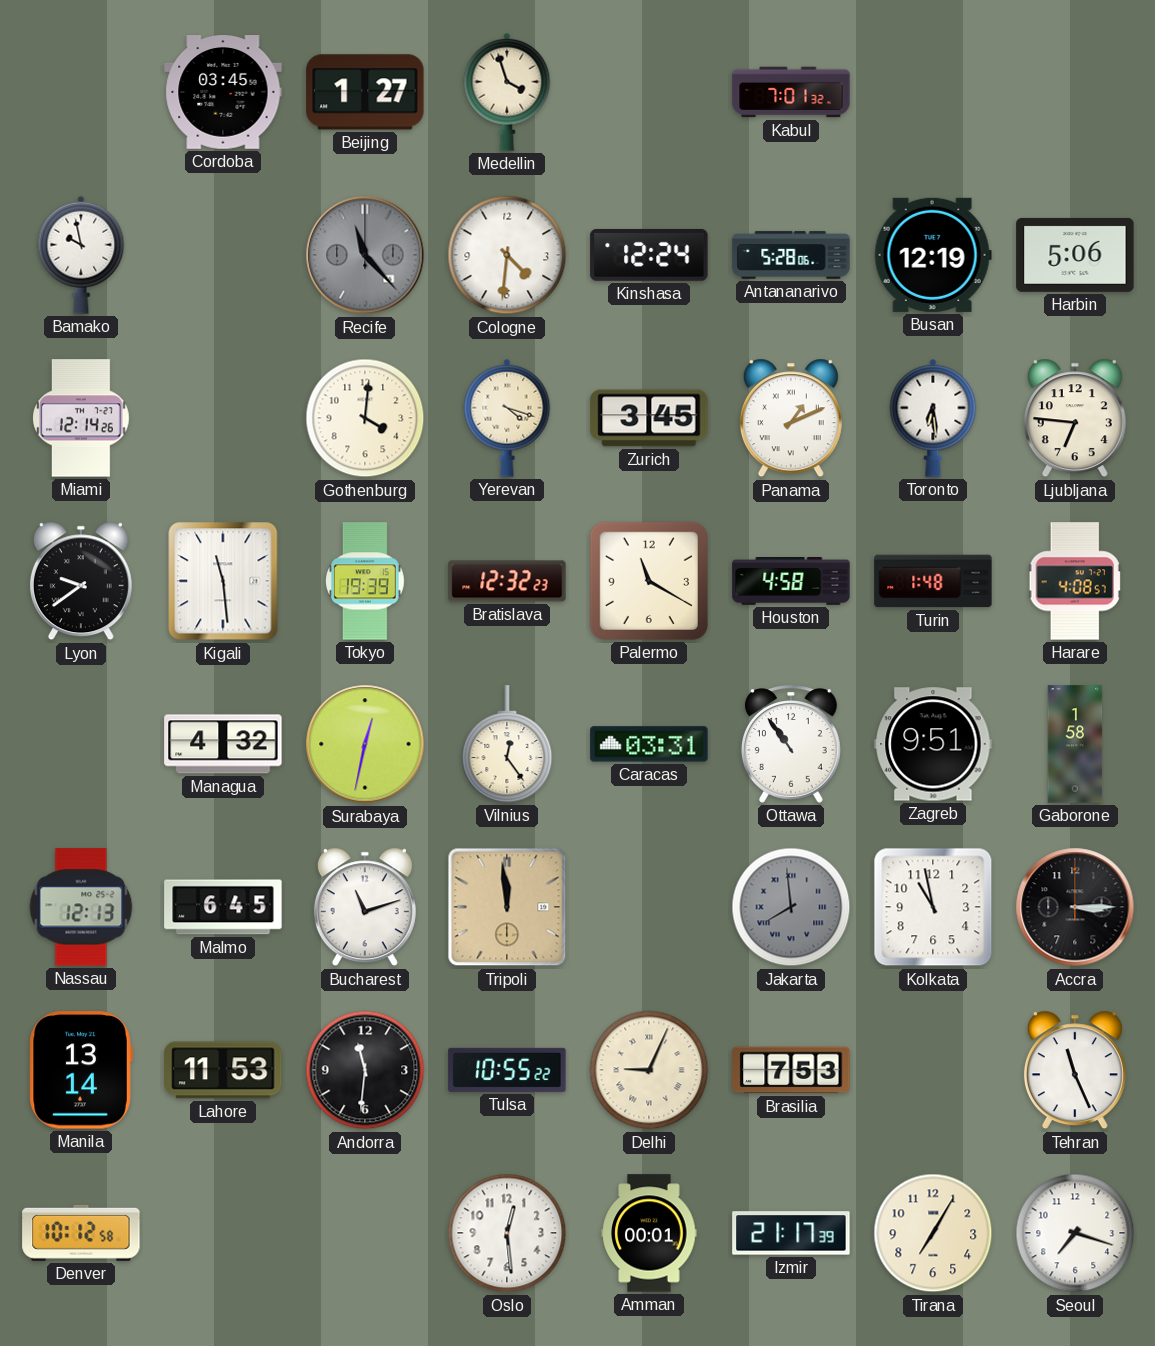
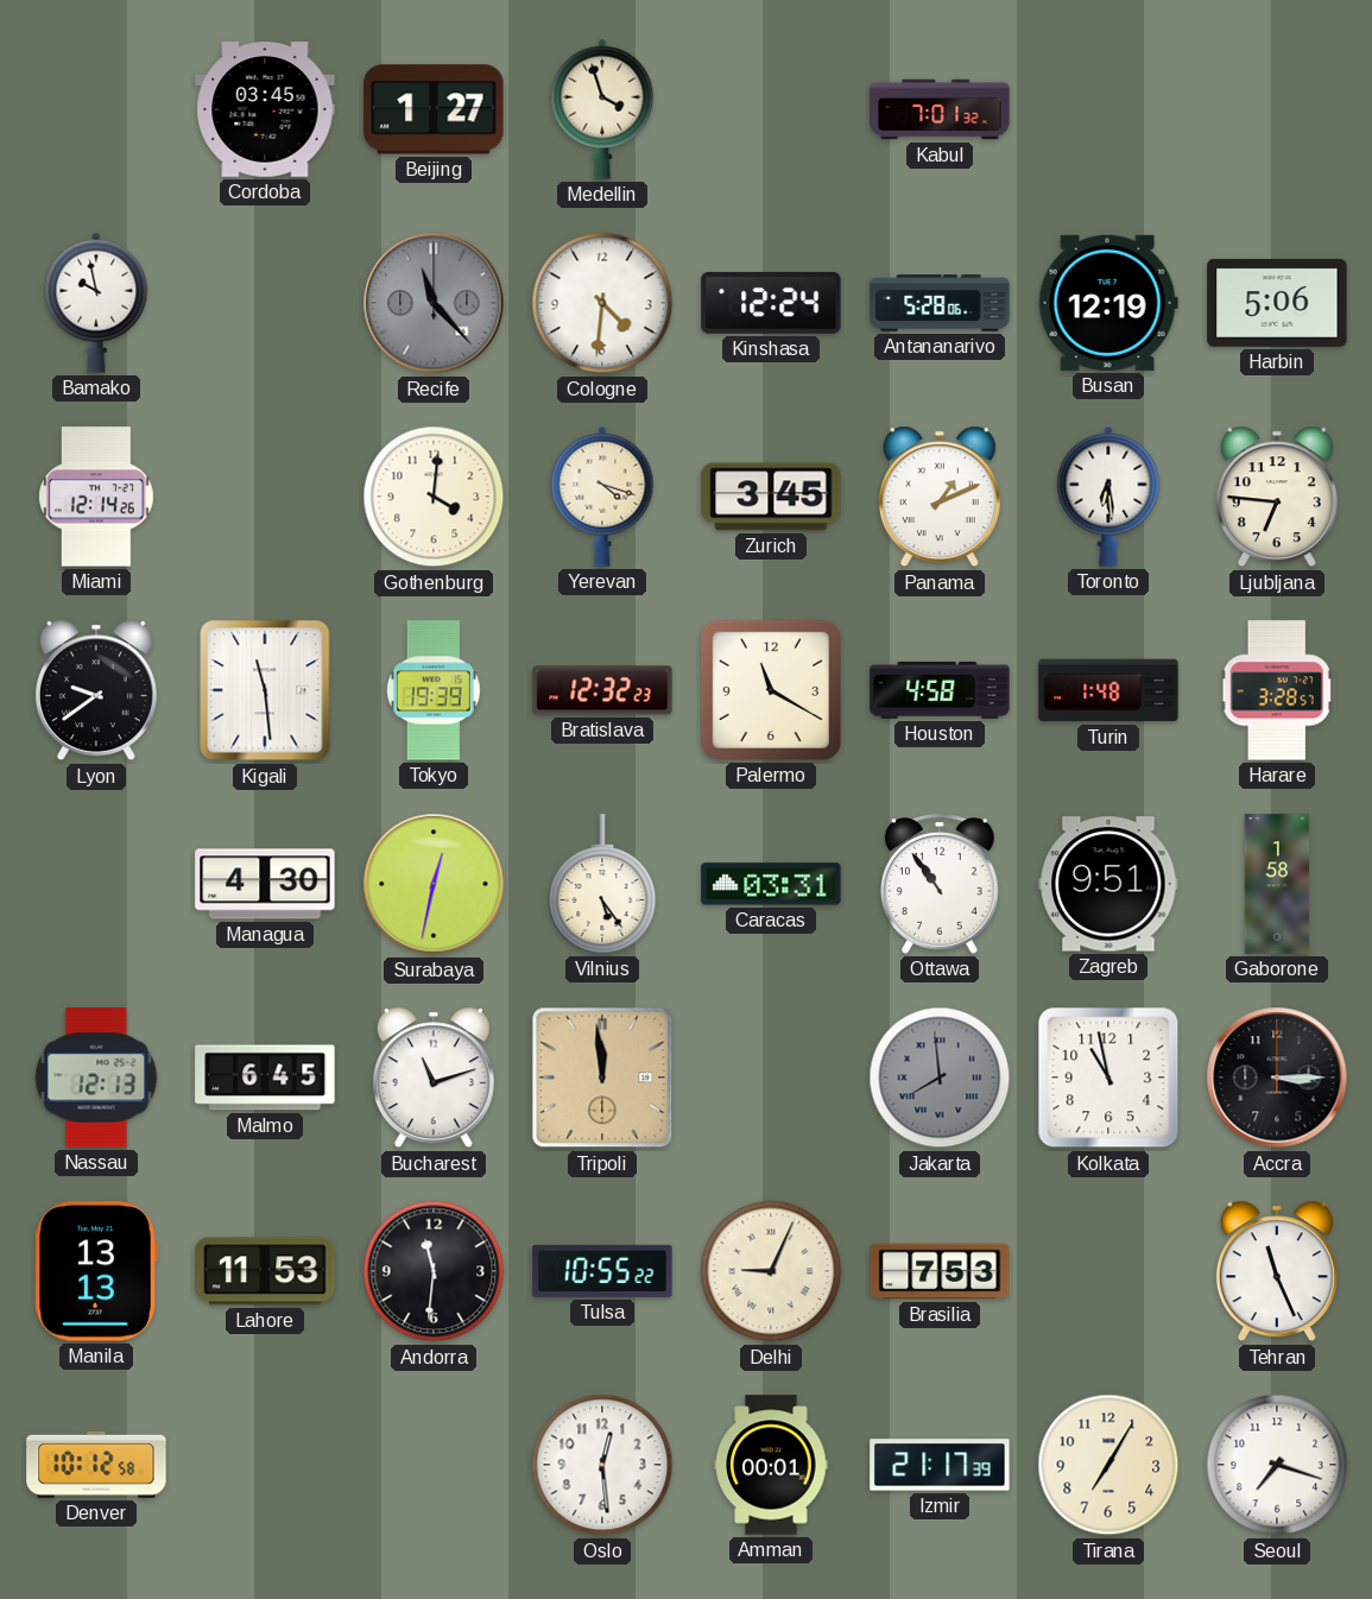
Harare: 4:08 -> 3:28
Managua: 4:32 -> 4:30
Vilnius: 12:24 -> 5:24
Manila: 13:14 -> 13:13
